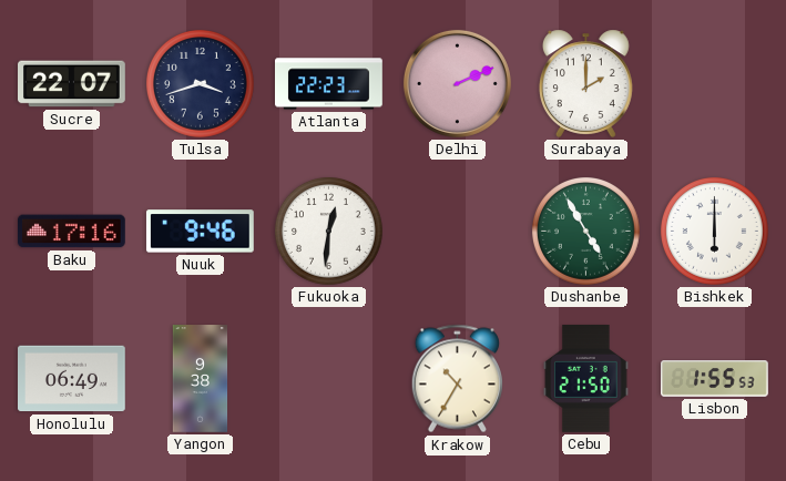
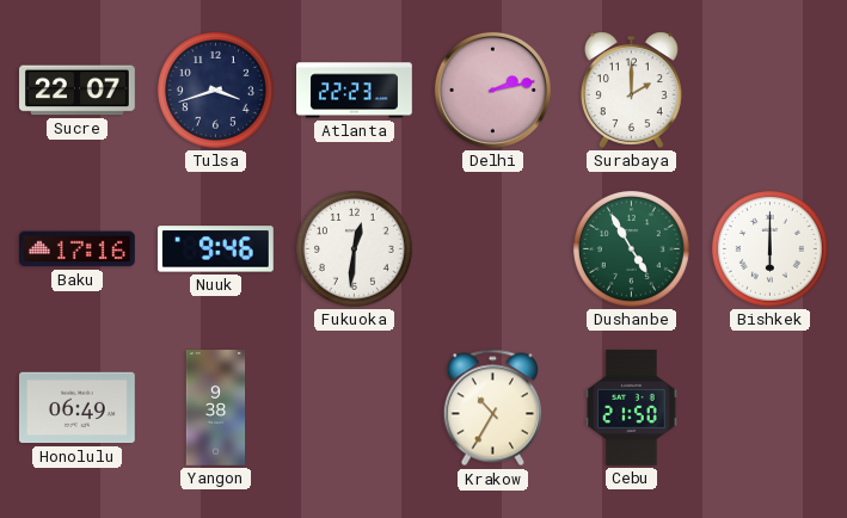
Delhi: 2:11 -> 2:13
Lisbon: 1:55 -> none
